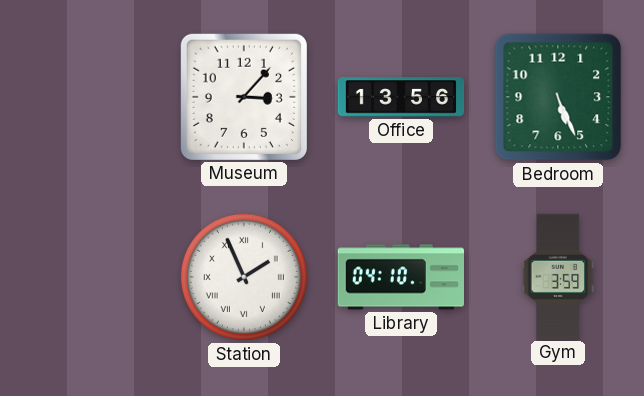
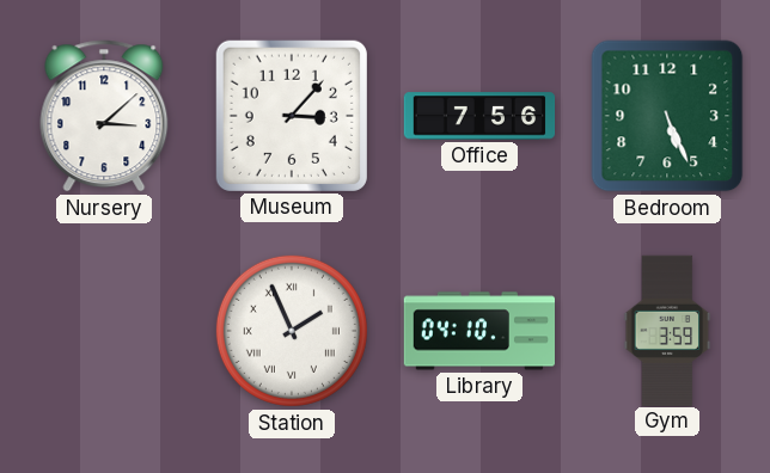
Nursery: none -> 3:08
Office: 13:56 -> 7:56
